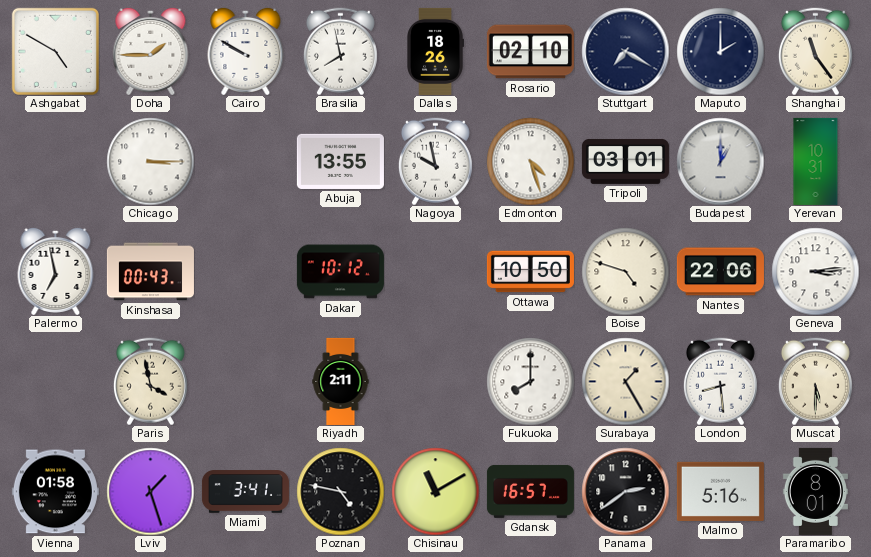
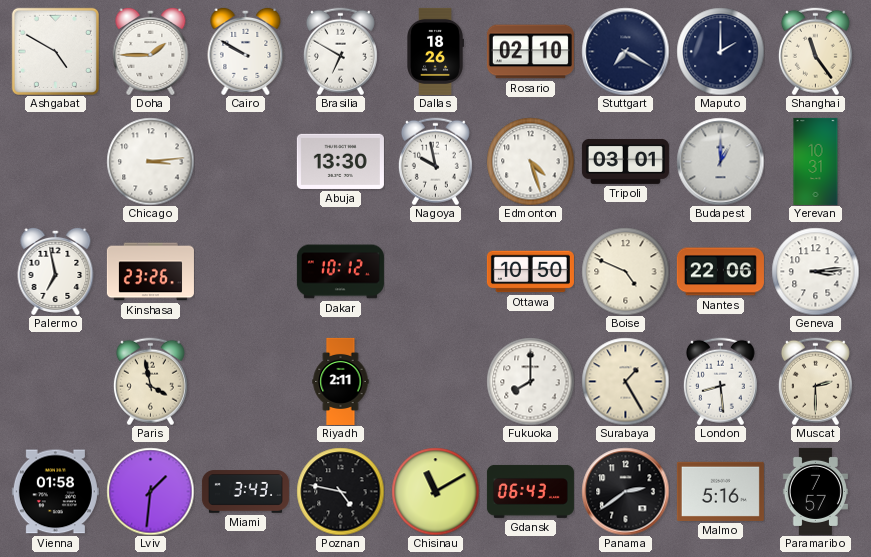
Brasilia: 7:58 -> 6:50
Chicago: 3:15 -> 3:14
Abuja: 13:55 -> 13:30
Kinshasa: 00:43 -> 23:26
Boise: 4:48 -> 4:49
Muscat: 5:30 -> 2:30
Lviv: 1:27 -> 1:31
Miami: 3:41 -> 3:43
Gdansk: 16:57 -> 06:43
Paramaribo: 8:01 -> 7:57
